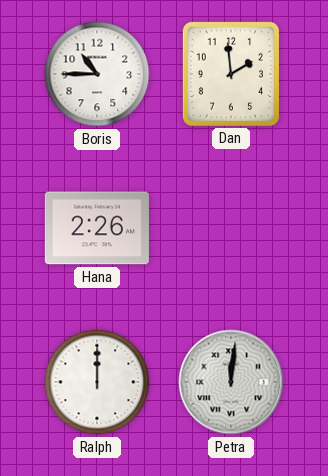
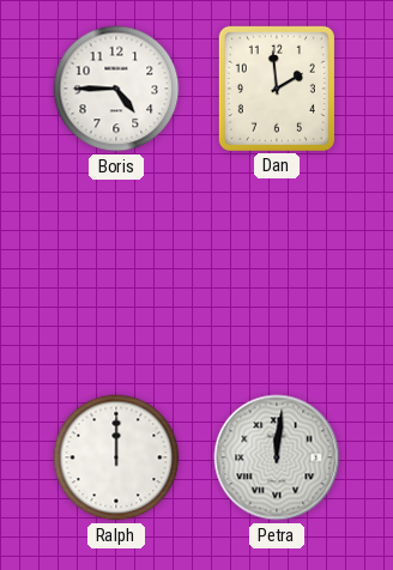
Boris: 10:45 -> 4:45
Hana: 2:26 -> none
